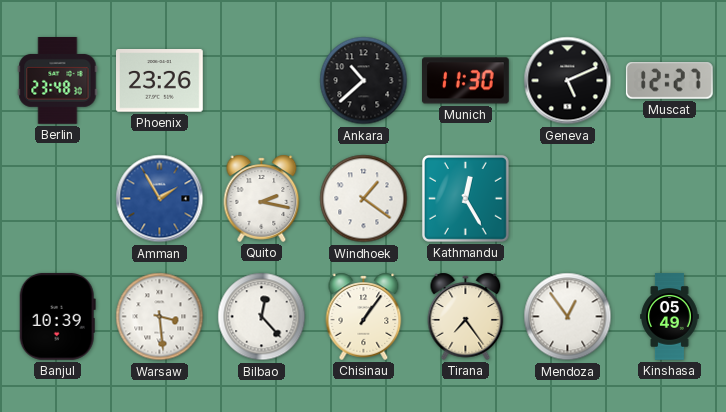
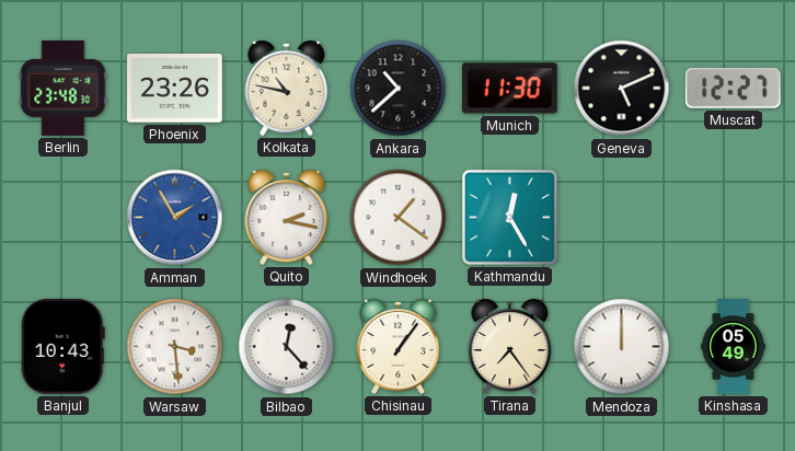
Kolkata: none -> 10:47
Banjul: 10:39 -> 10:43
Mendoza: 12:54 -> 12:00
